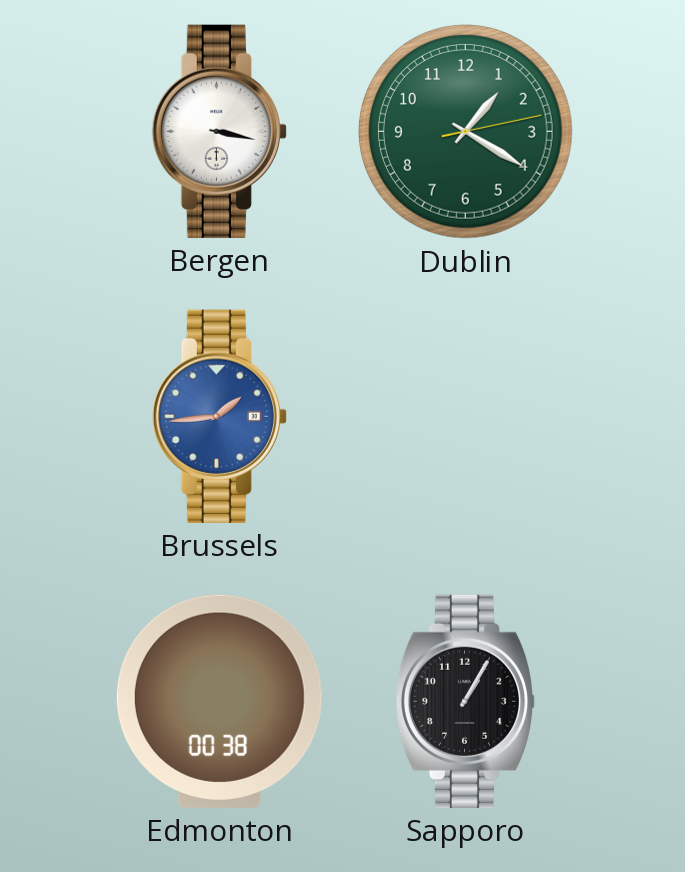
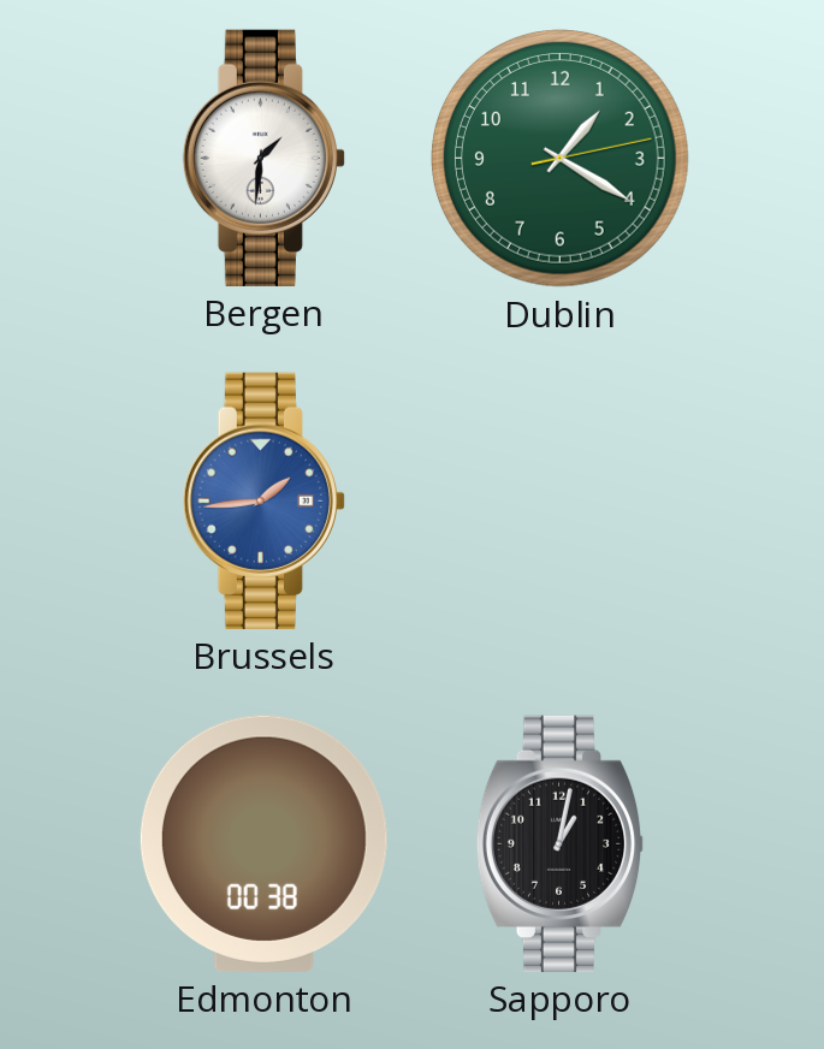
Bergen: 3:17 -> 1:31
Sapporo: 1:05 -> 1:02
